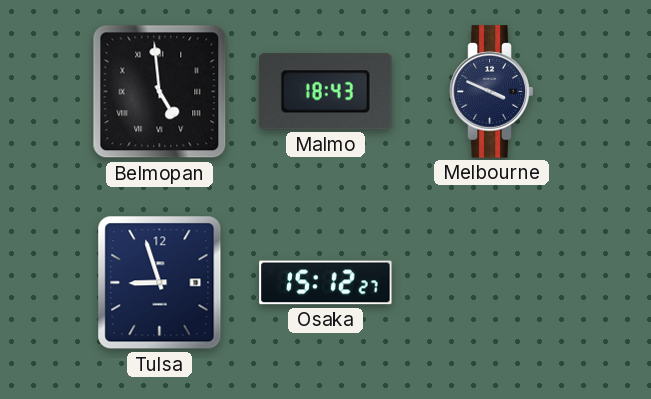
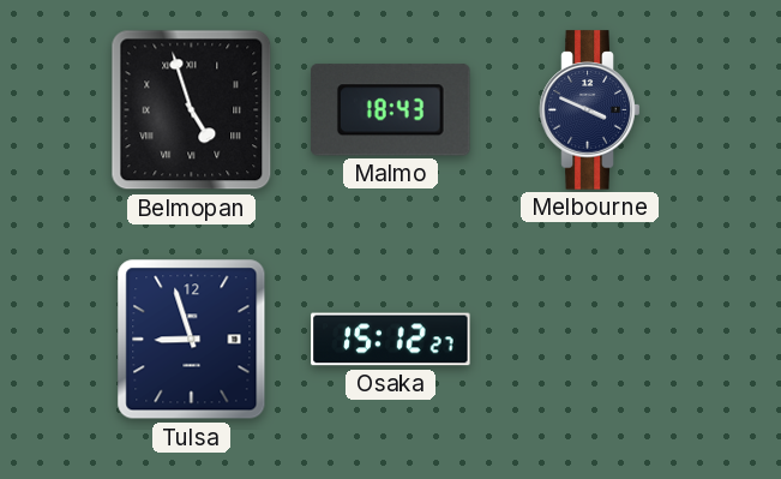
Belmopan: 4:59 -> 4:57
